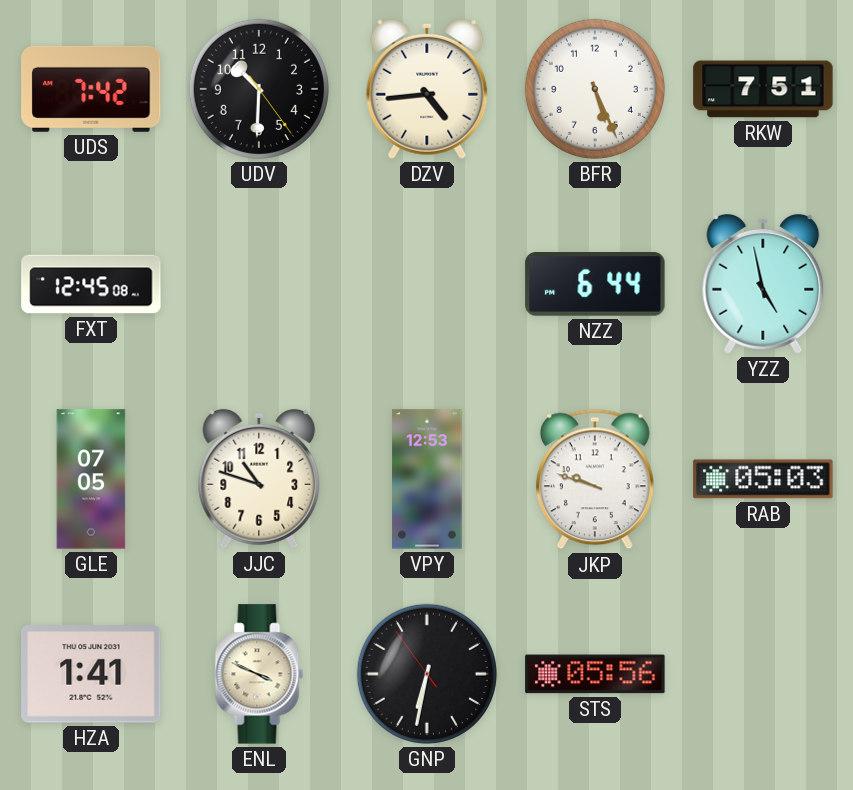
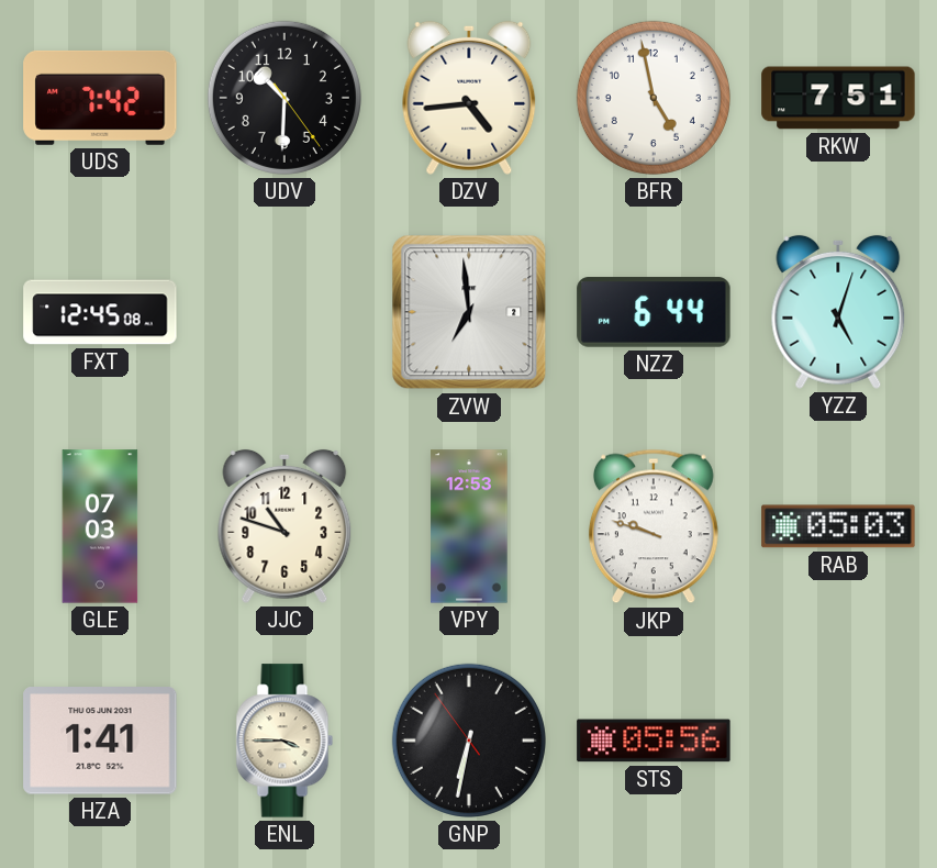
BFR: 5:26 -> 4:58
ZVW: none -> 6:59
YZZ: 4:58 -> 5:03
GLE: 07:05 -> 07:03
ENL: 3:49 -> 3:45
